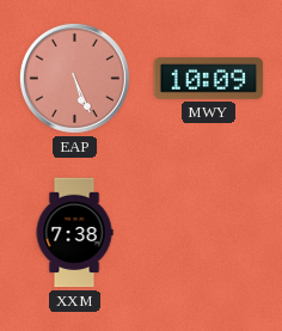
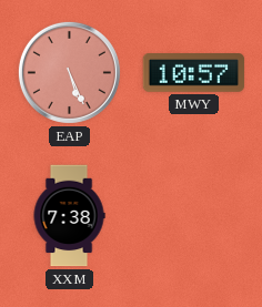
MWY: 10:09 -> 10:57
